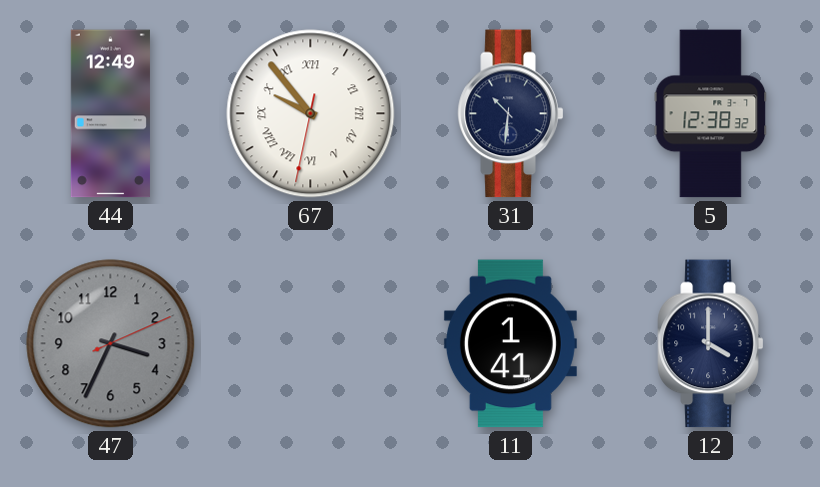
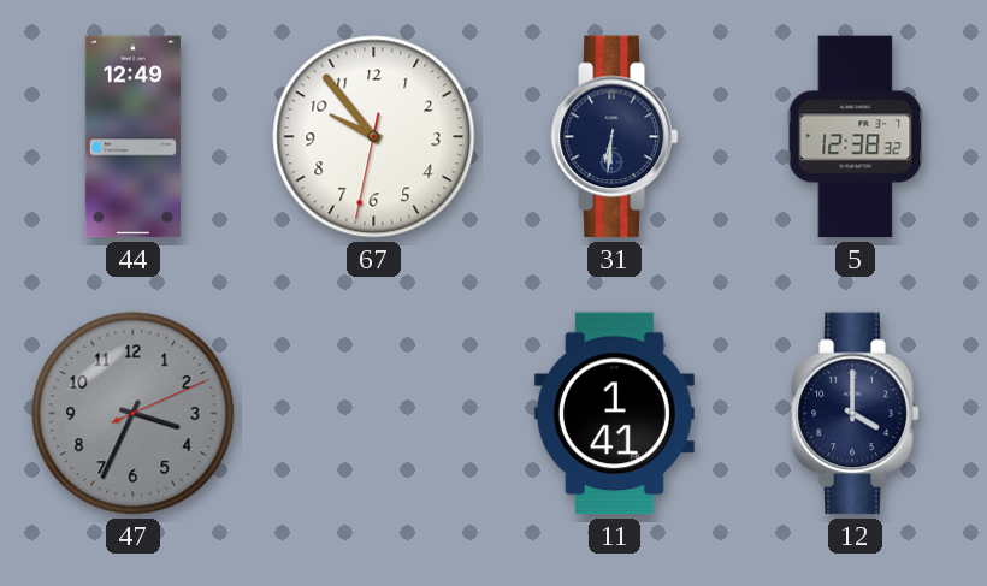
67 numerals: Roman -> Arabic
31: 10:31 -> 6:31
